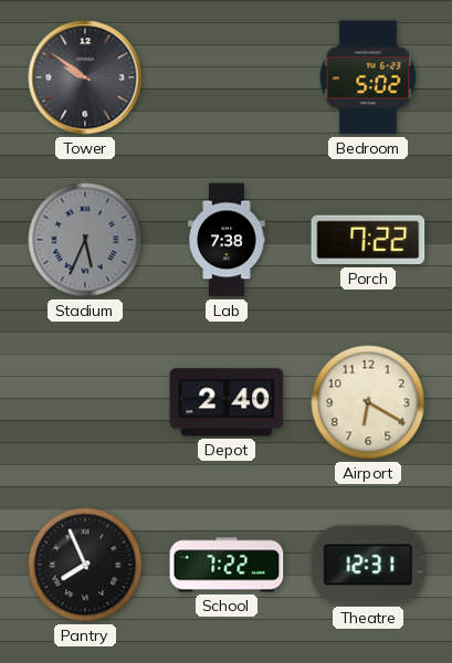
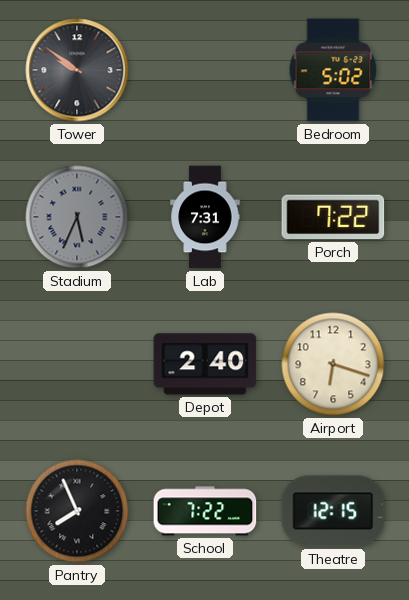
Lab: 7:38 -> 7:31
Airport: 6:20 -> 6:18
Theatre: 12:31 -> 12:15
